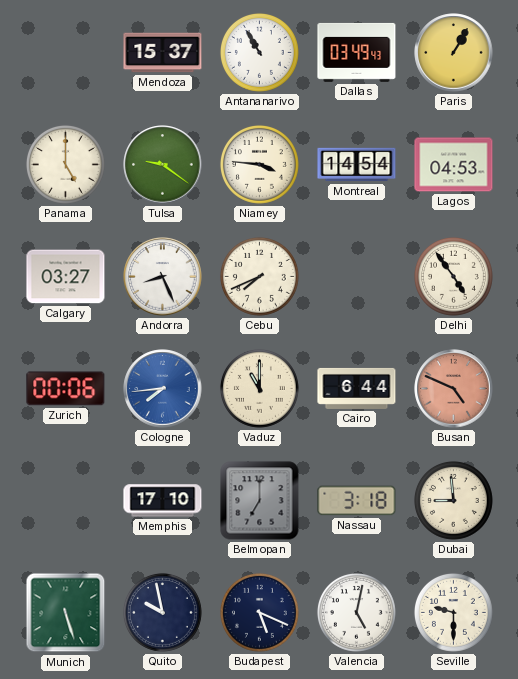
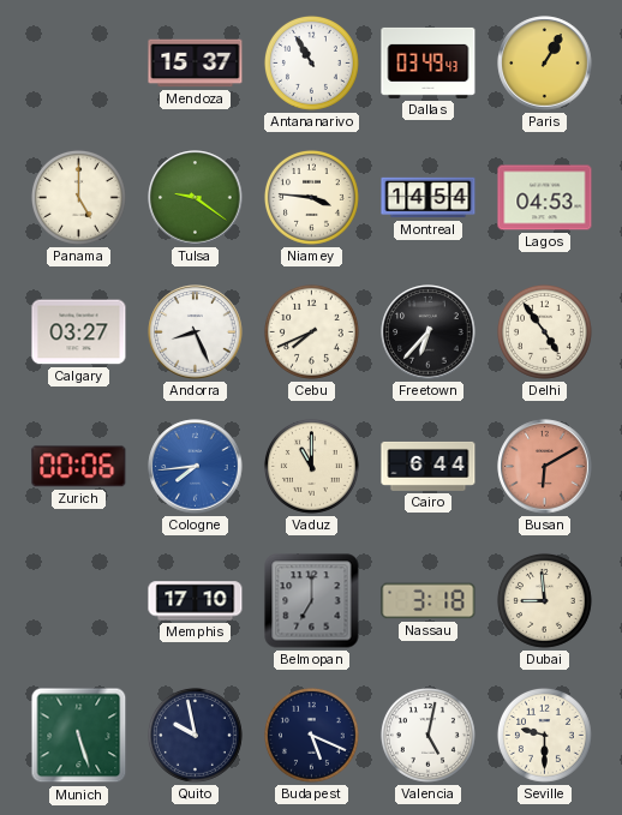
Freetown: none -> 6:37
Busan: 4:49 -> 6:10
